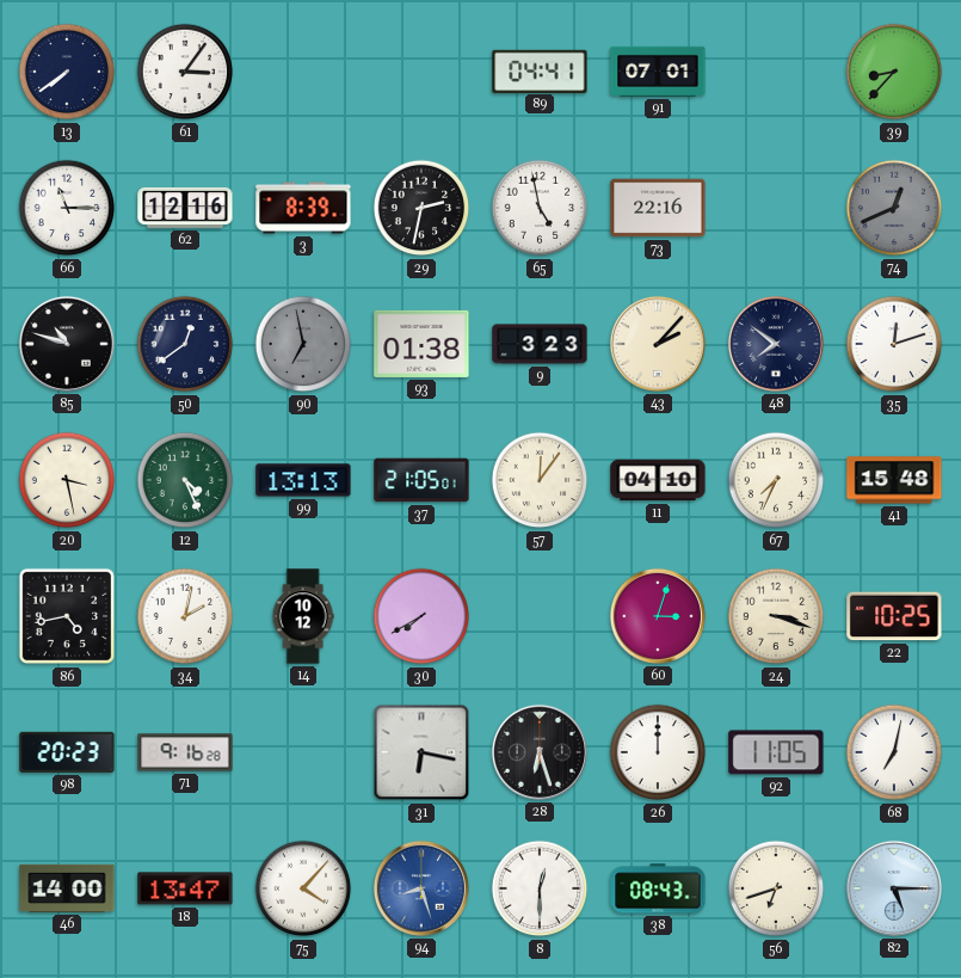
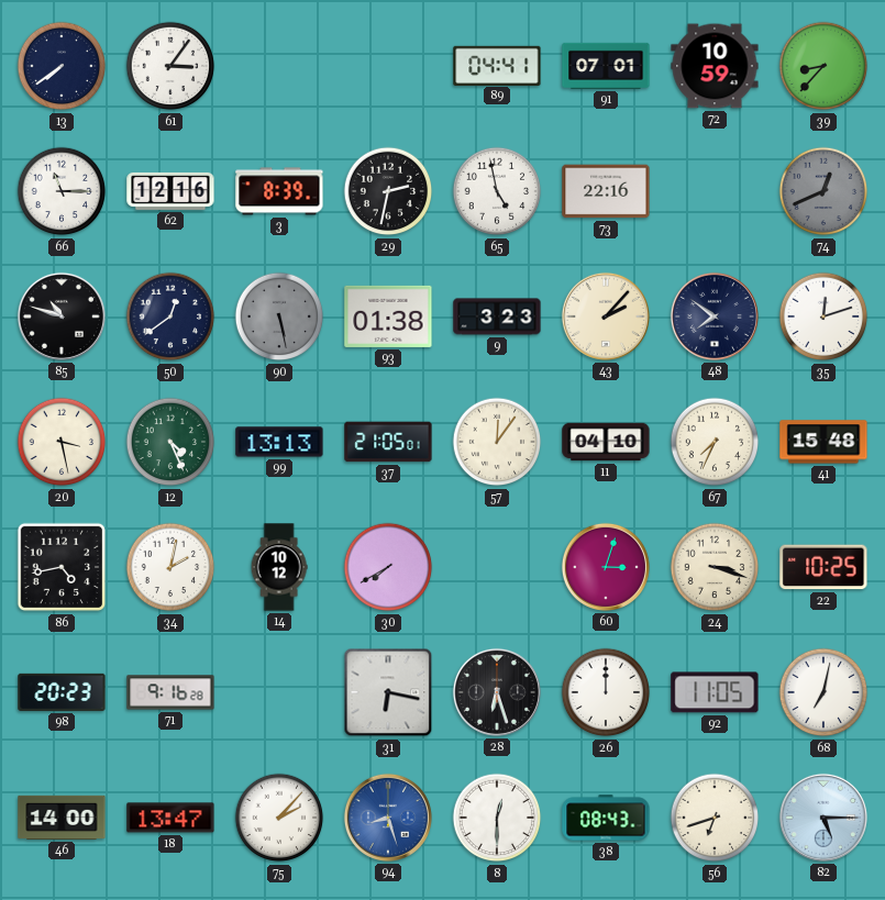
72: none -> 10:59
90: 6:58 -> 5:28
75: 4:07 -> 2:07
